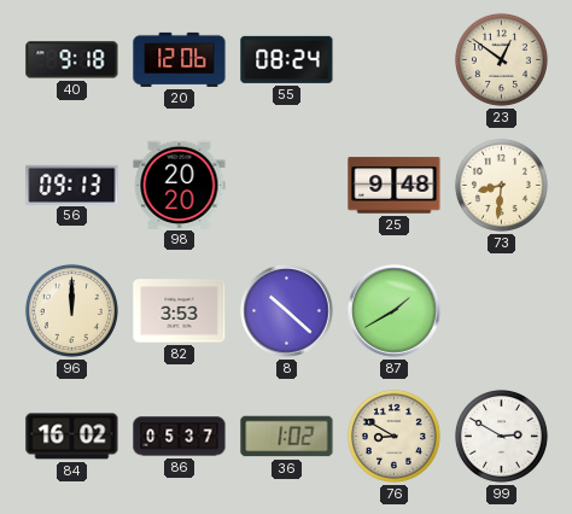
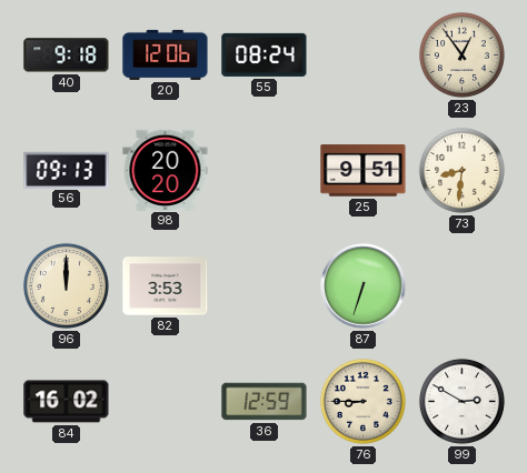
23: 12:51 -> 12:54
25: 9:48 -> 9:51
8: 10:22 -> none
87: 1:40 -> 6:33
86: 05:37 -> none
36: 1:02 -> 12:59
76: 8:50 -> 8:45
